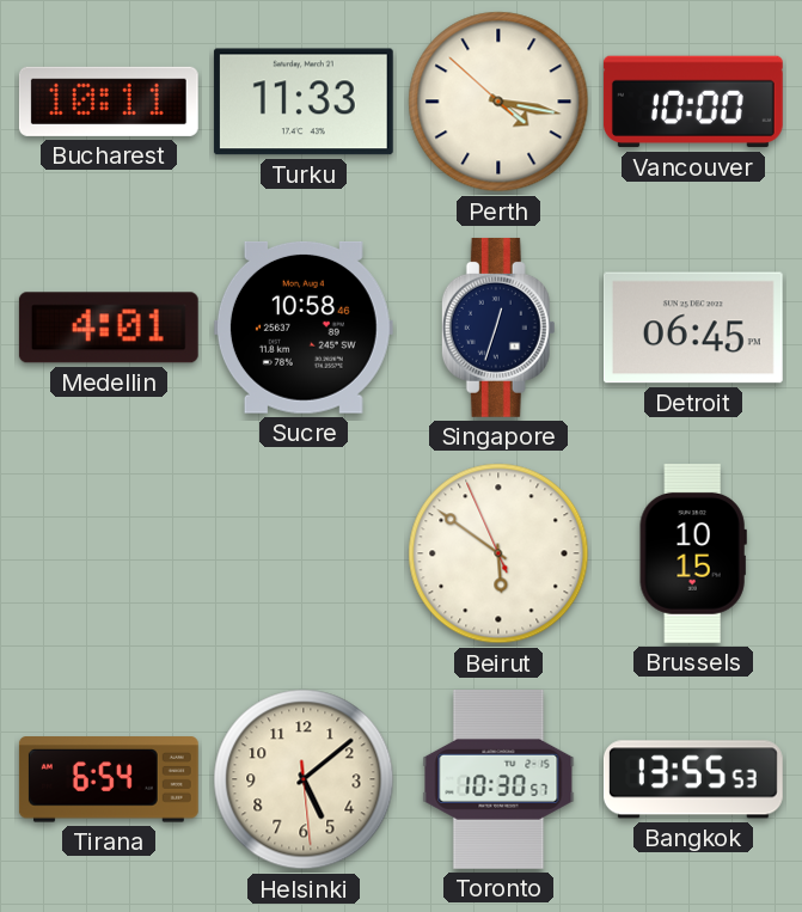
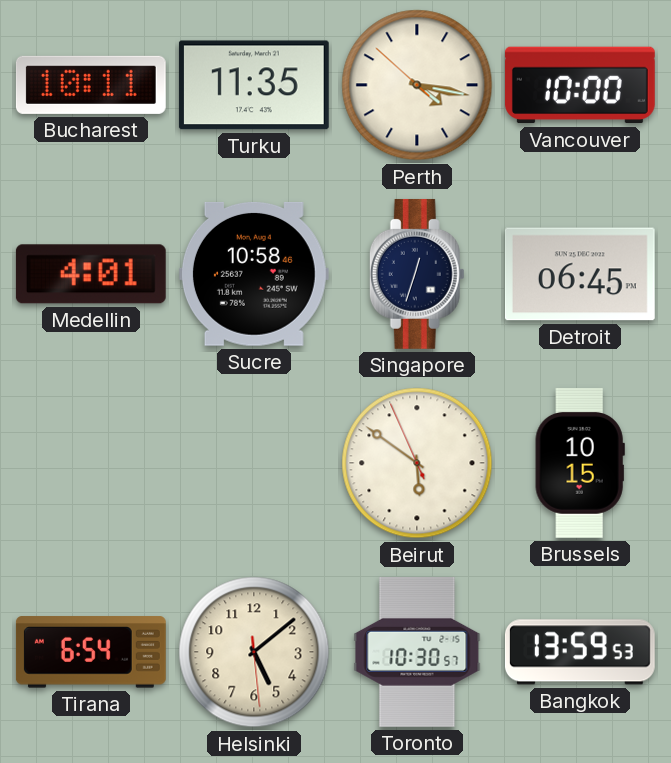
Turku: 11:33 -> 11:35
Bangkok: 13:55 -> 13:59
